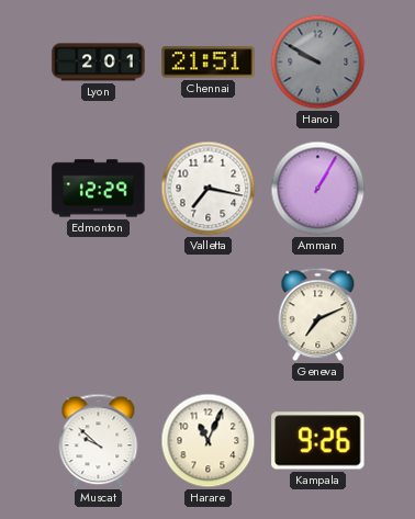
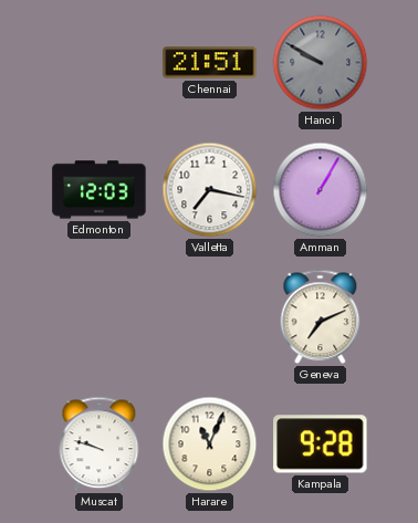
Lyon: 2:01 -> none
Edmonton: 12:29 -> 12:03
Muscat: 9:52 -> 9:48
Kampala: 9:26 -> 9:28
